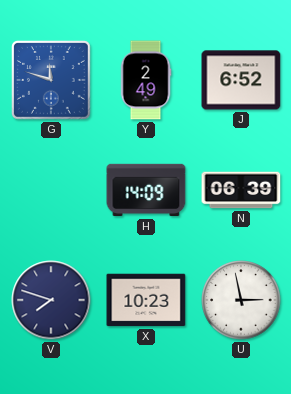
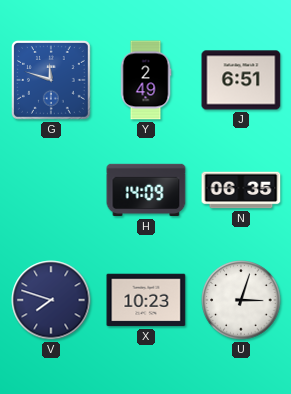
J: 6:52 -> 6:51
N: 06:39 -> 06:35
U: 2:58 -> 3:03
